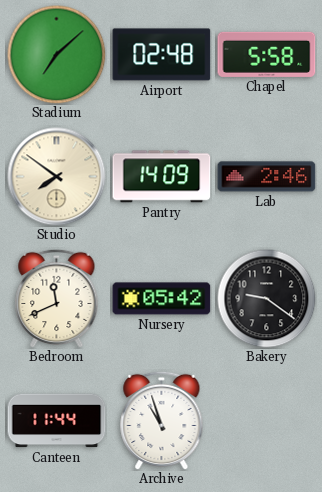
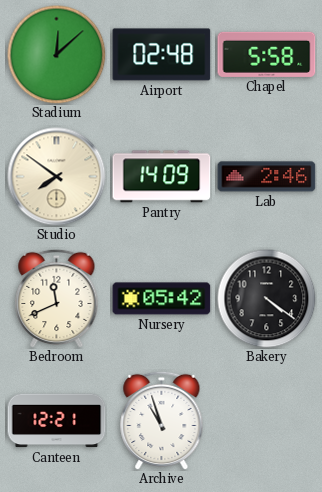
Stadium: 7:08 -> 12:08
Bakery: 9:21 -> 4:21
Canteen: 11:44 -> 12:21
